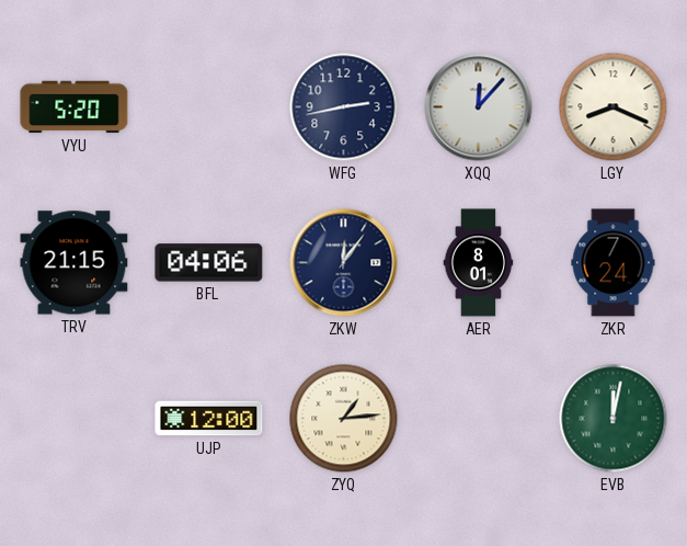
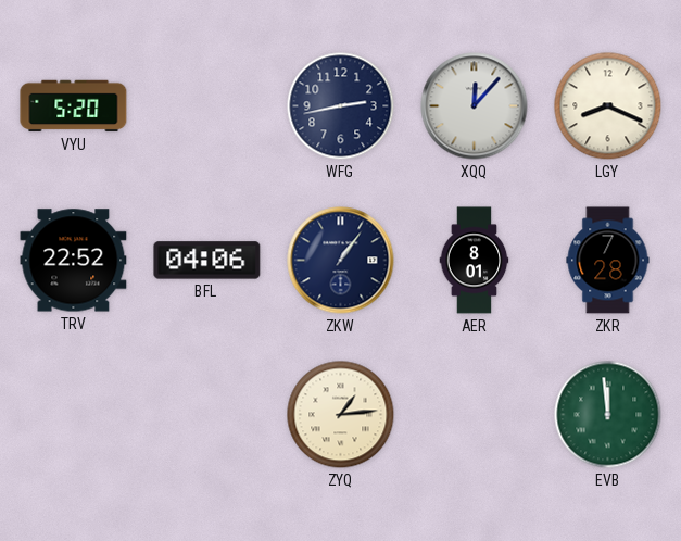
TRV: 21:15 -> 22:52
ZKW: 12:06 -> 1:06
ZKR: 7:24 -> 7:28
UJP: 12:00 -> none
EVB: 12:02 -> 11:59
